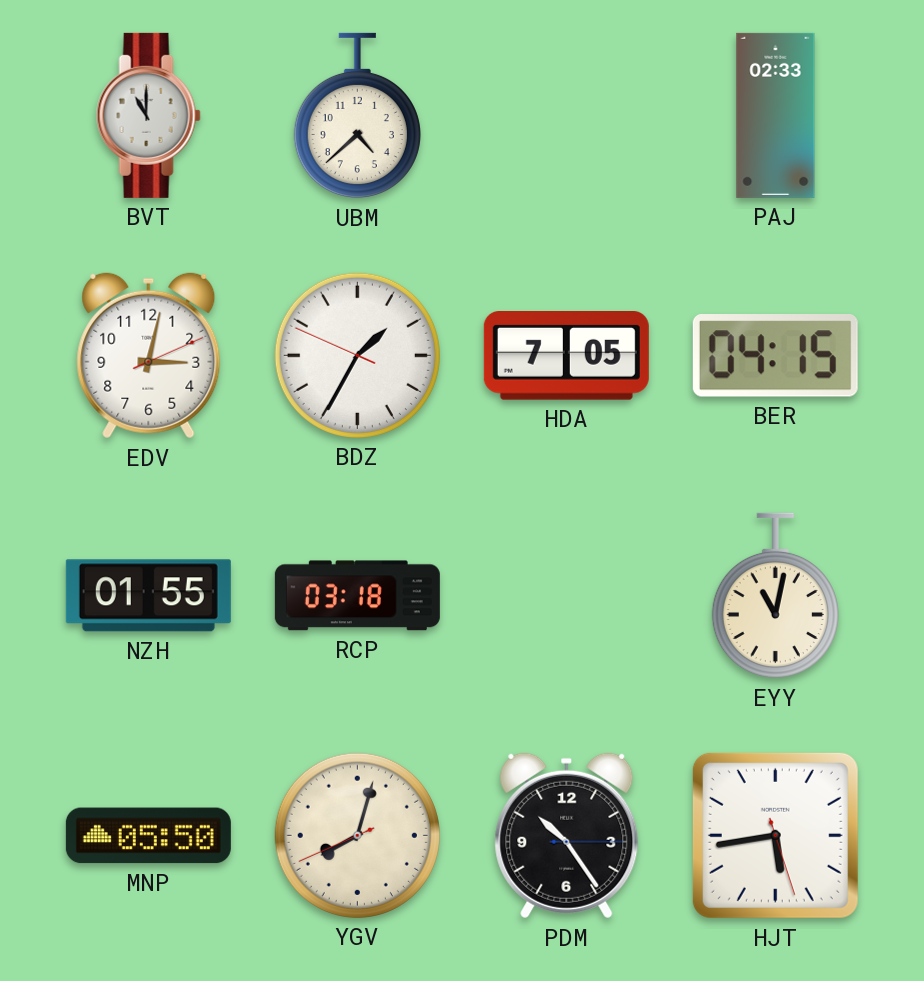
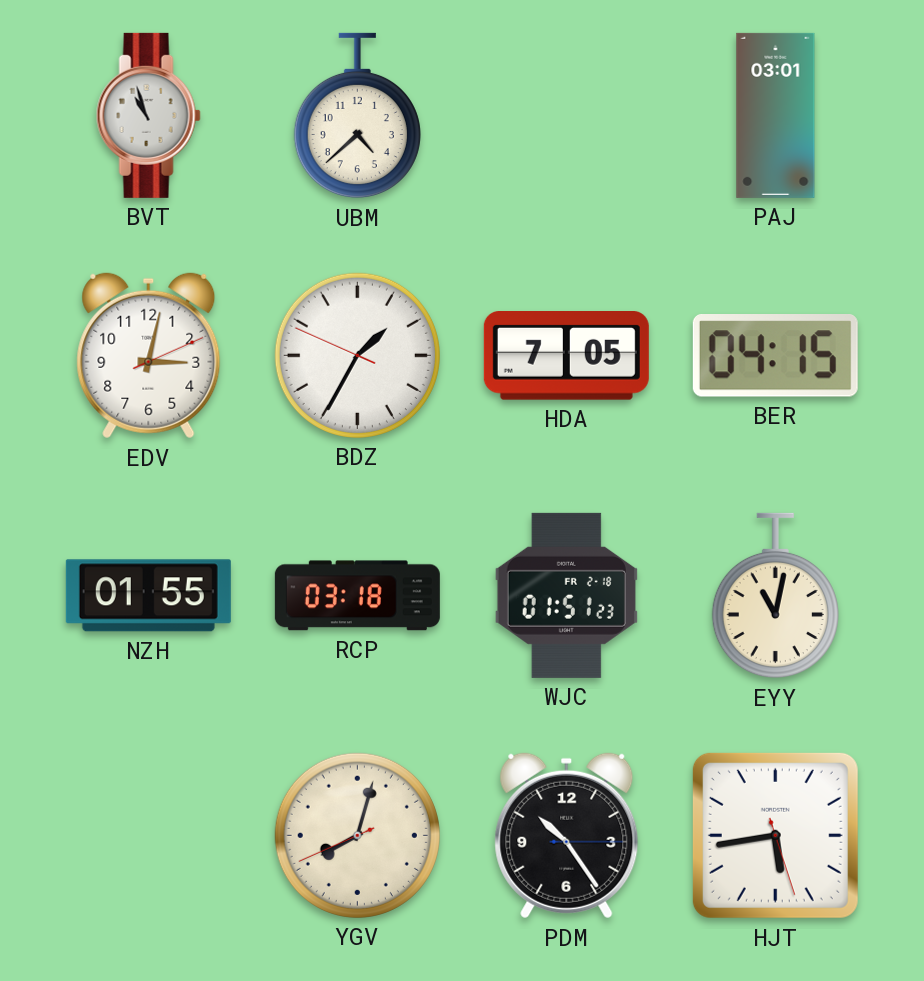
BVT: 11:00 -> 10:57
PAJ: 02:33 -> 03:01
WJC: none -> 01:51
MNP: 05:50 -> none
